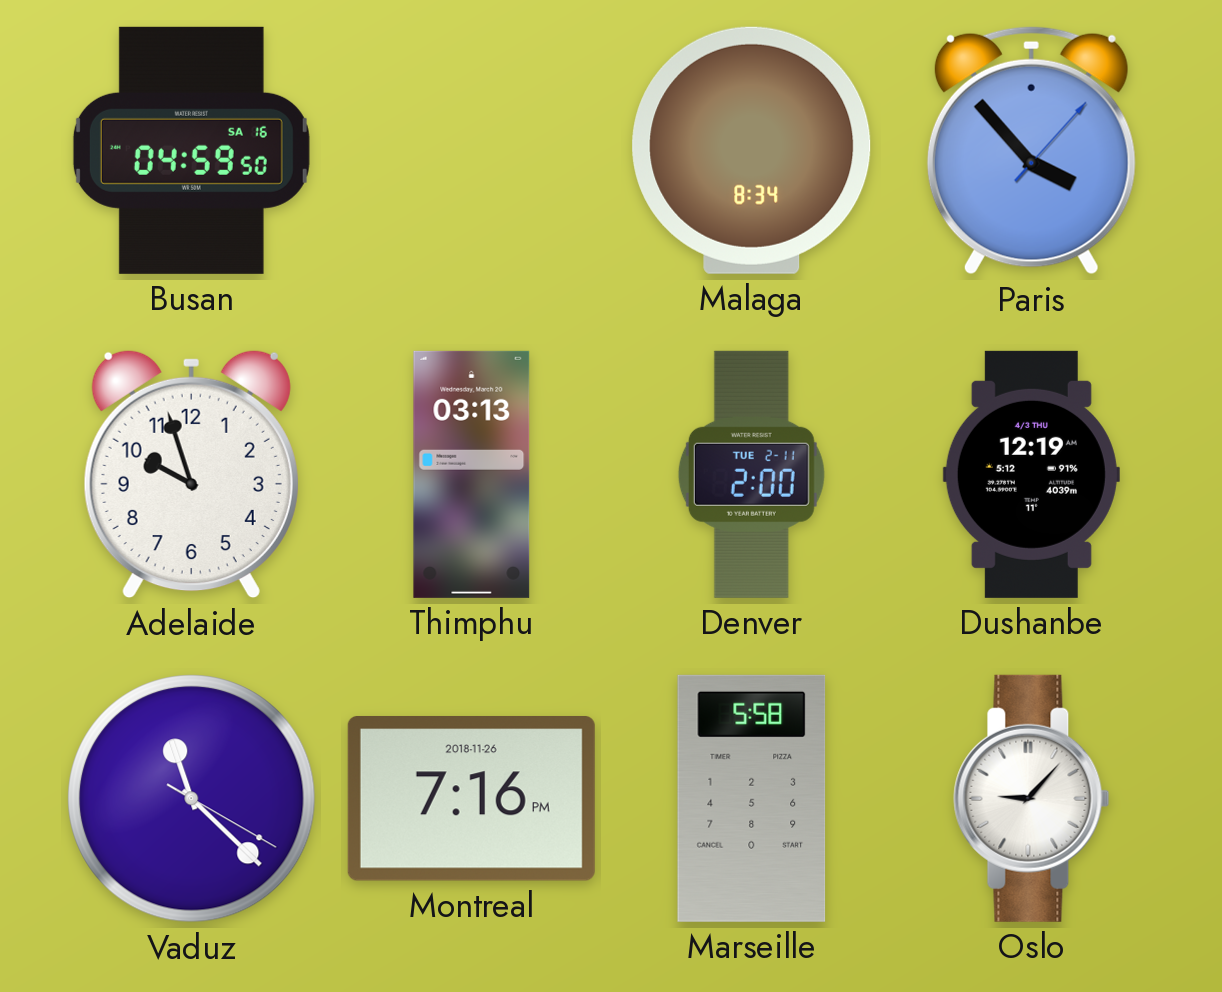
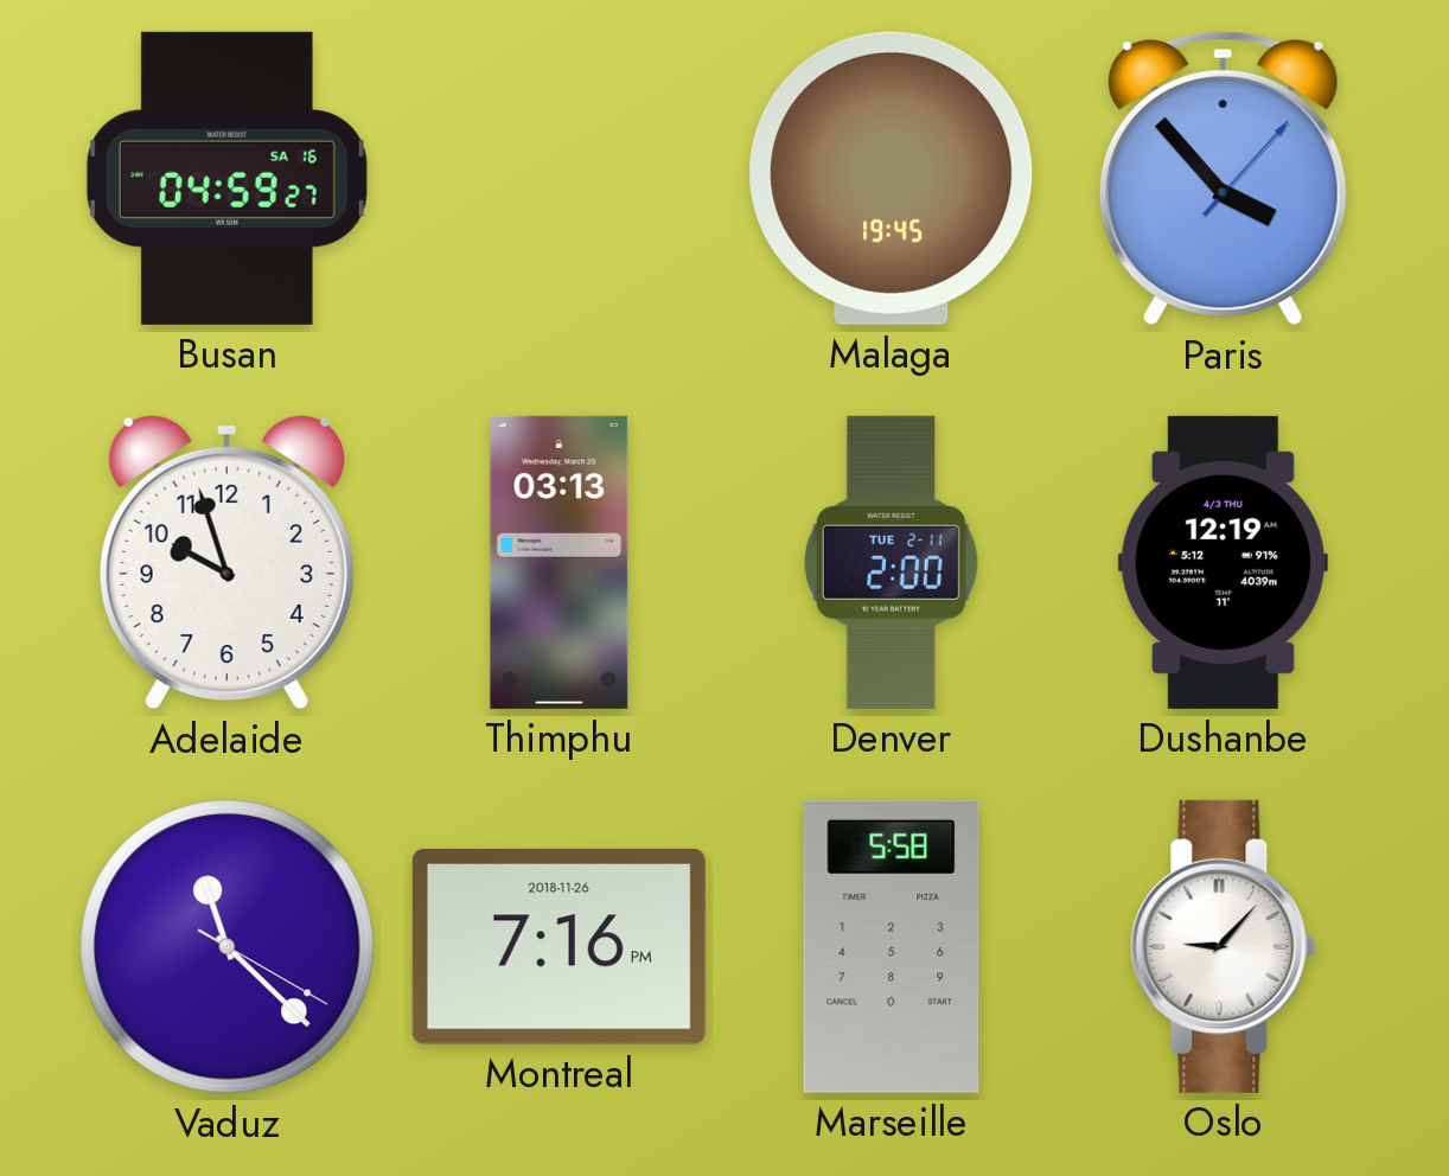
Busan: 04:59:50 -> 04:59:27
Malaga: 8:34 -> 19:45
